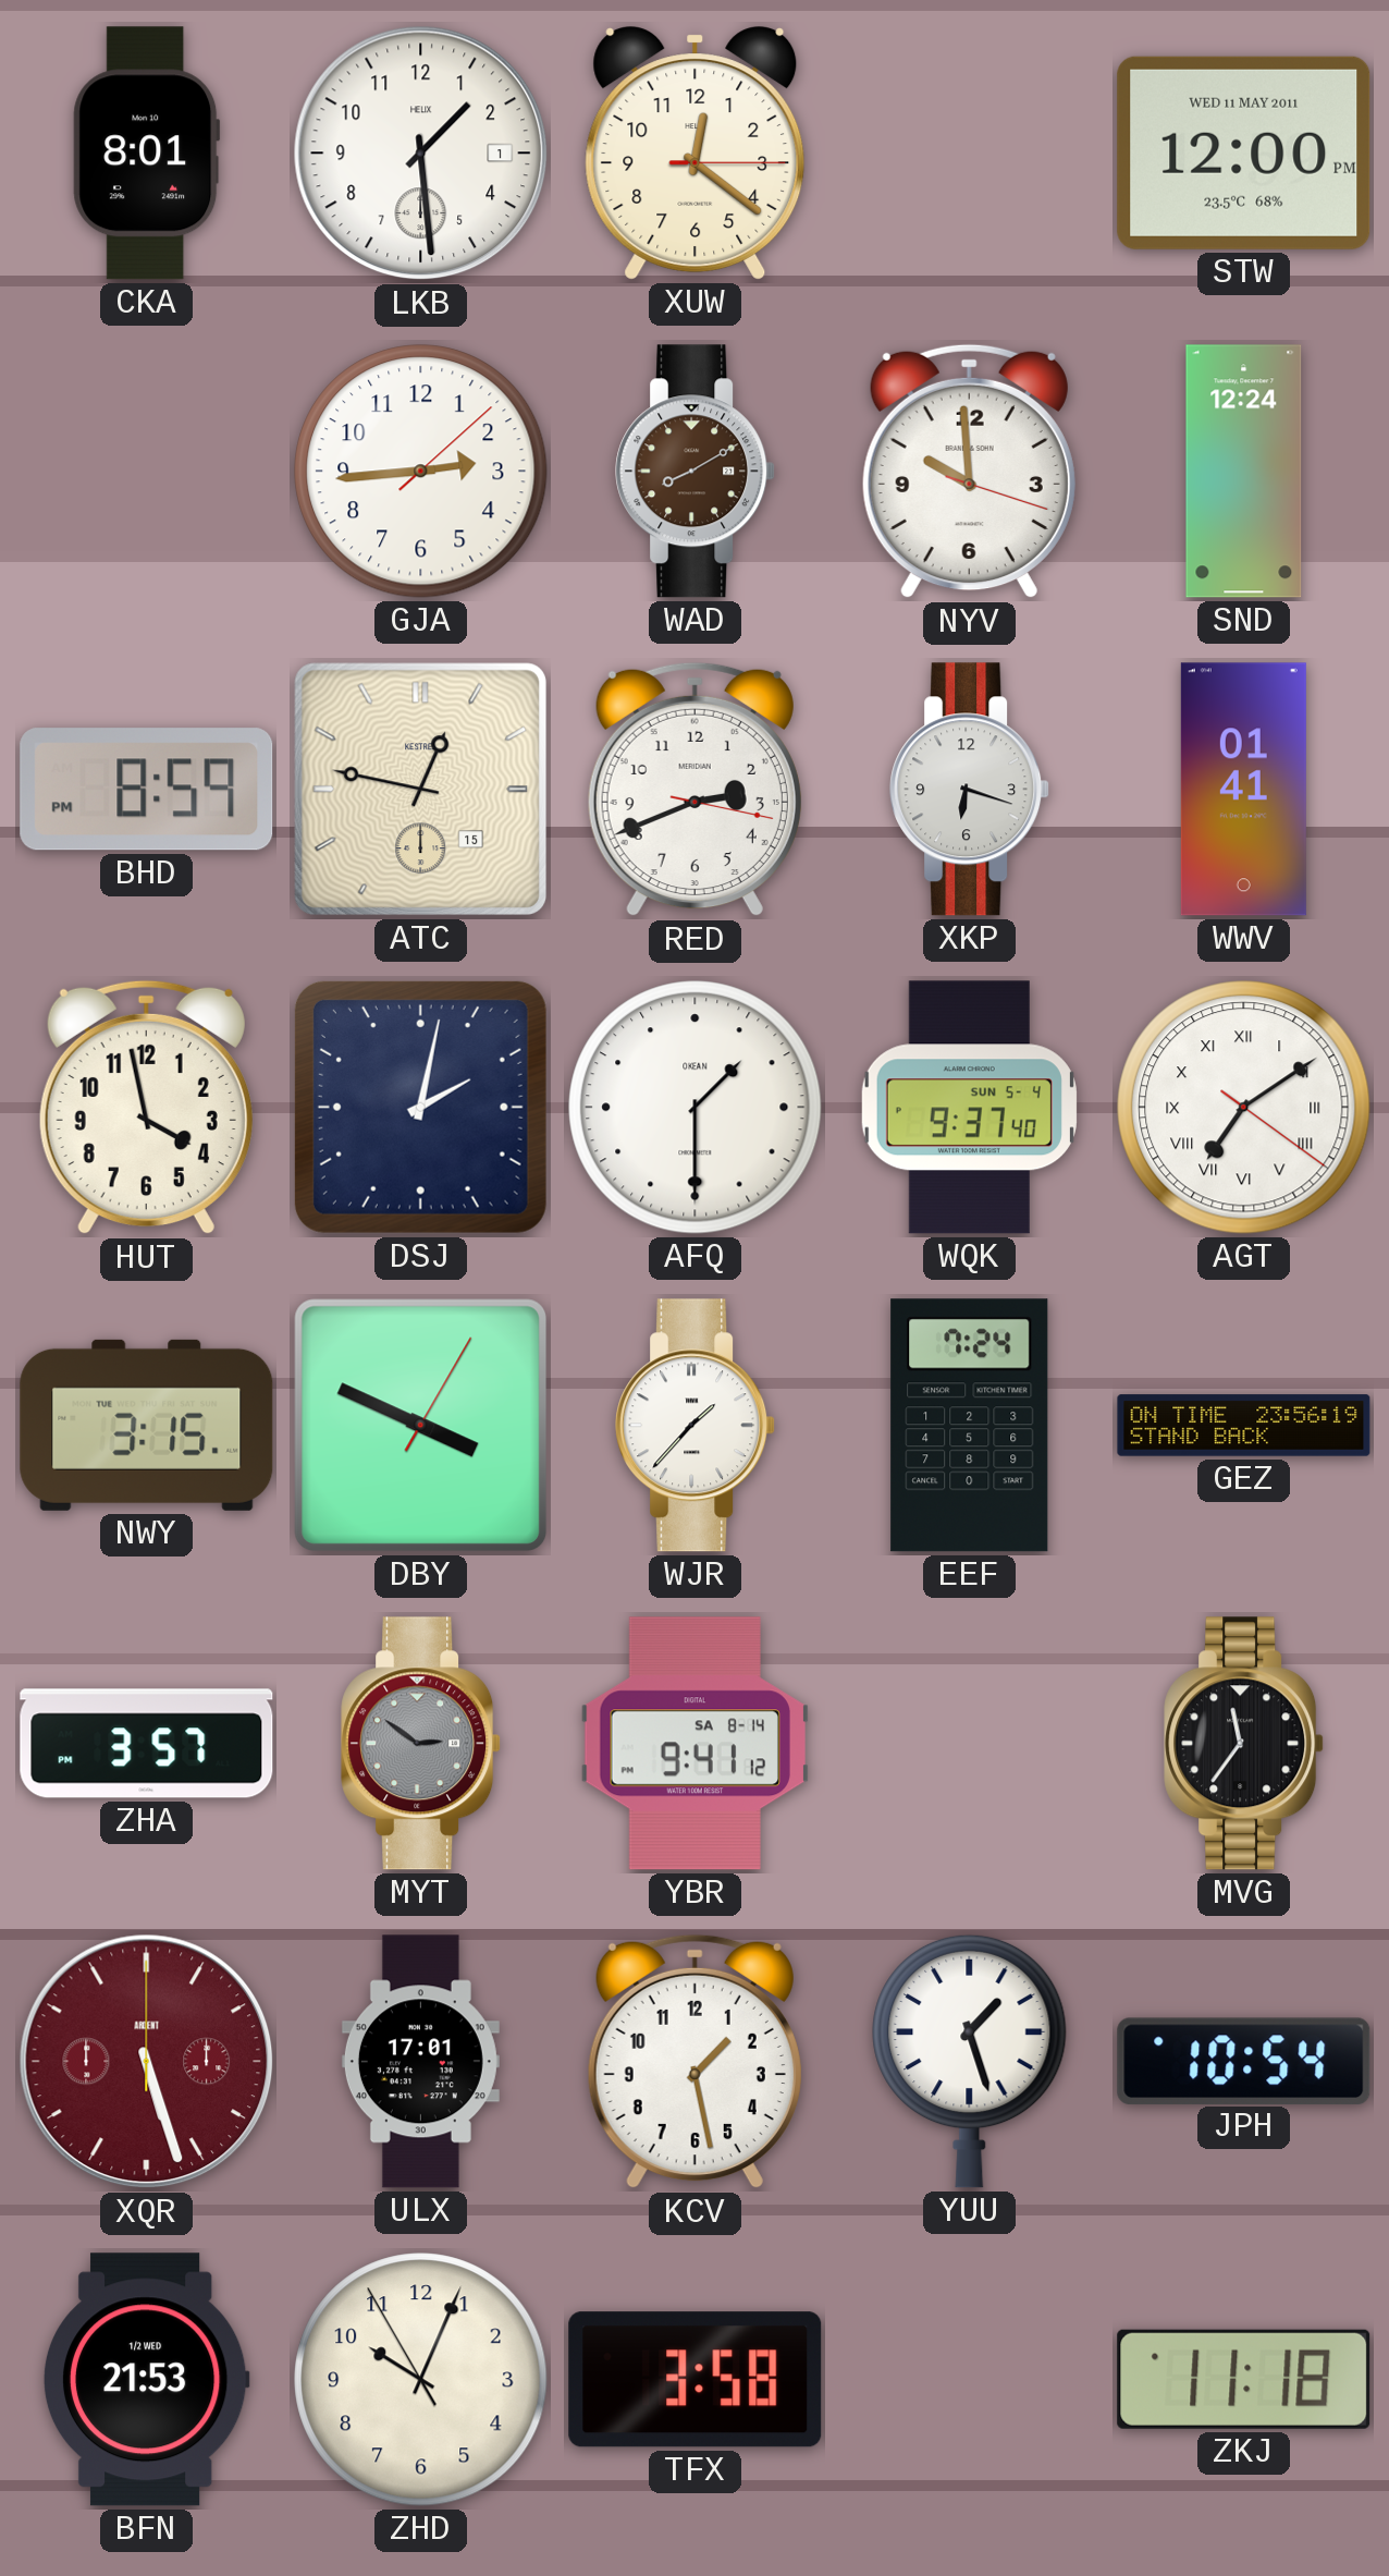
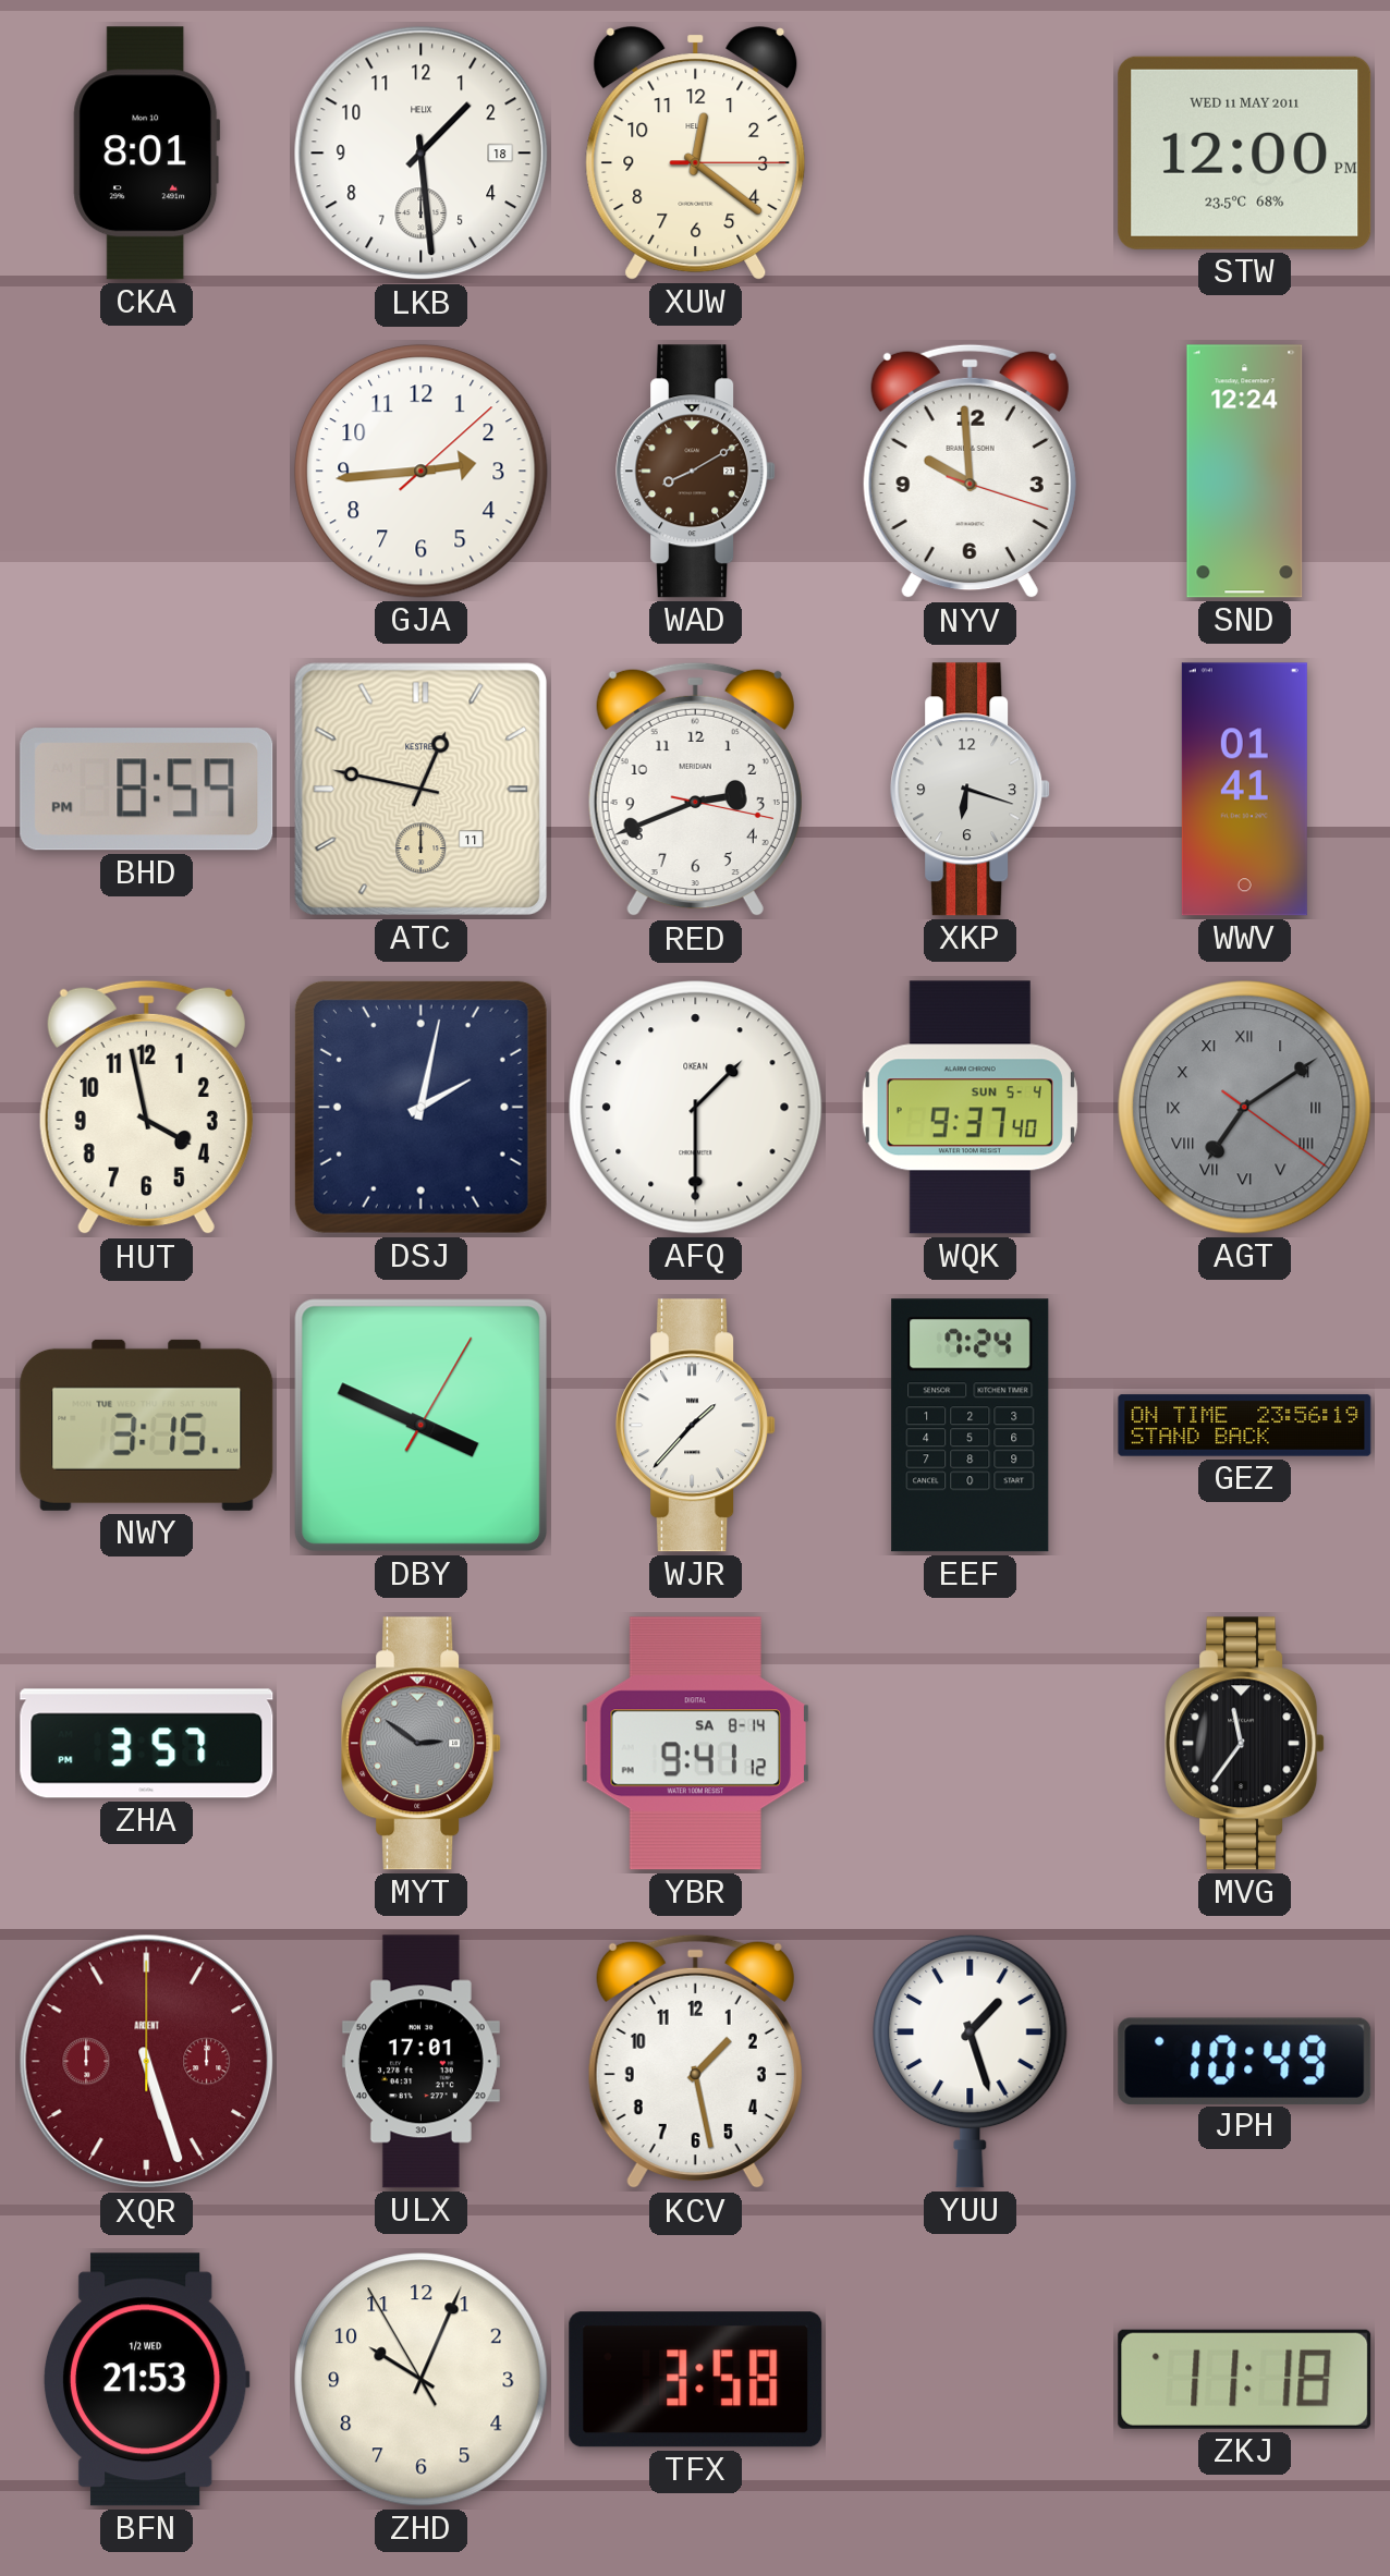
LKB date: 1 -> 18
ATC date: 15 -> 11
AGT dial: white -> grey
JPH: 10:54 -> 10:49
